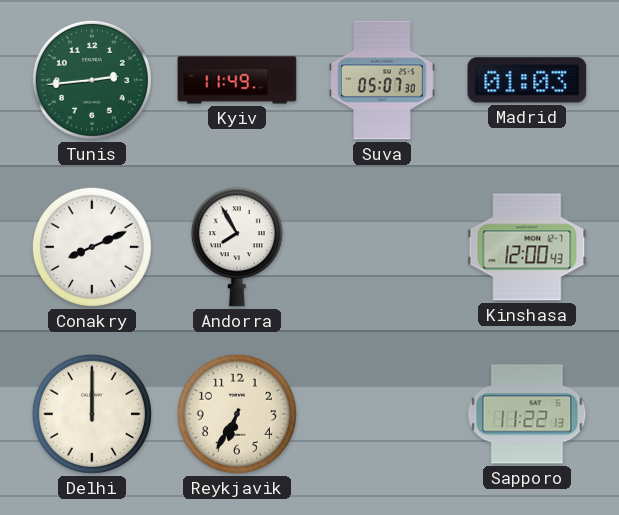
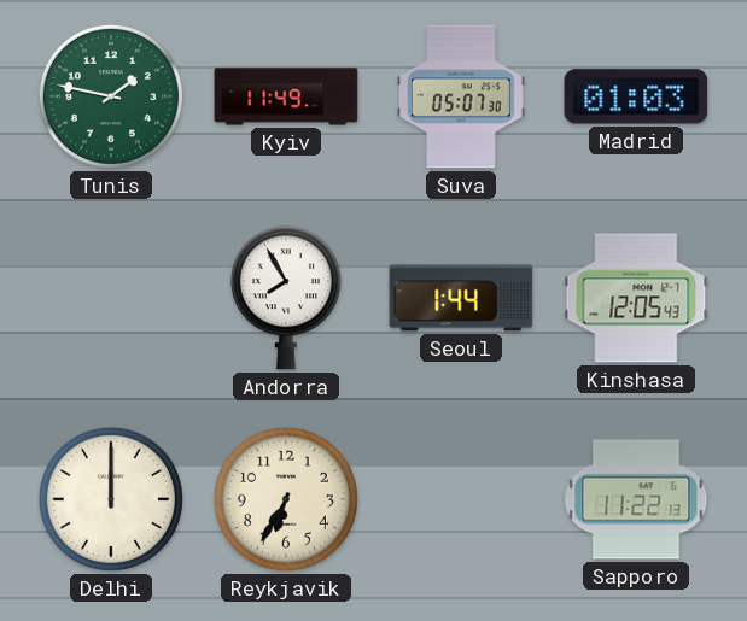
Tunis: 2:44 -> 1:47
Conakry: 8:11 -> none
Seoul: none -> 1:44
Kinshasa: 12:00 -> 12:05
